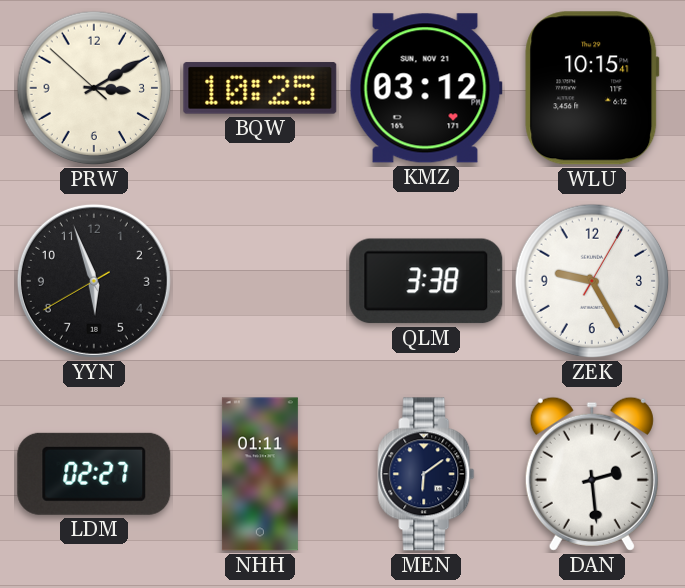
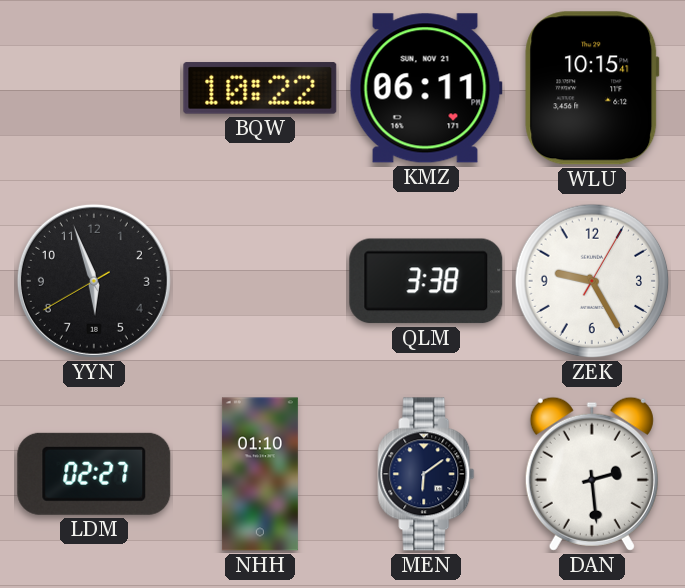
PRW: 3:09 -> none
BQW: 10:25 -> 10:22
KMZ: 03:12 -> 06:11
NHH: 01:11 -> 01:10
